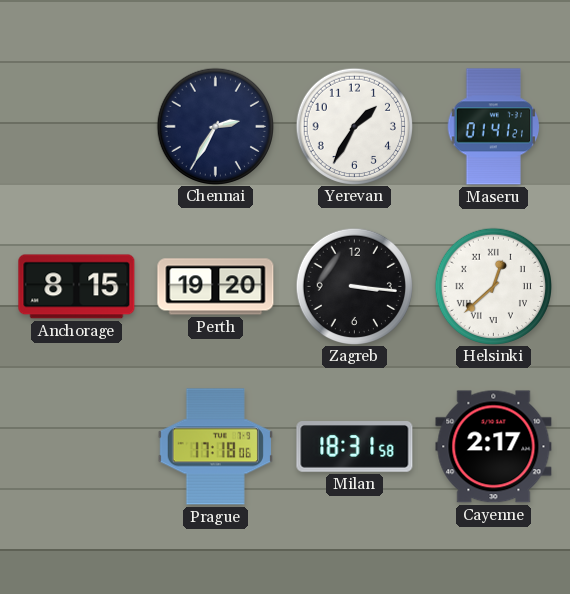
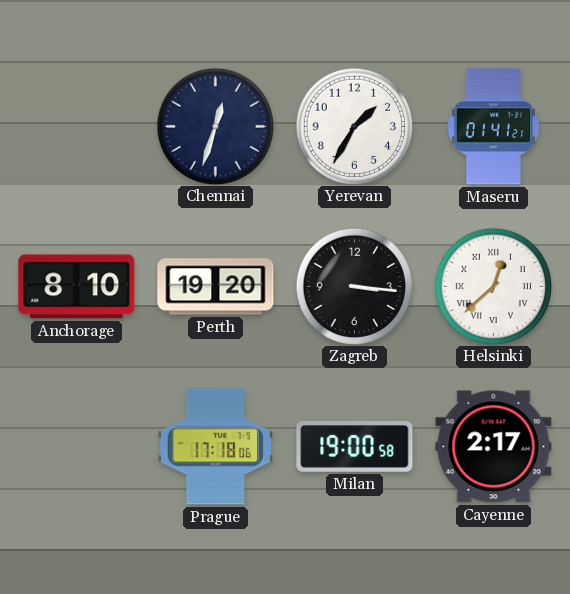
Chennai: 2:35 -> 12:33
Anchorage: 8:15 -> 8:10
Milan: 18:31 -> 19:00
